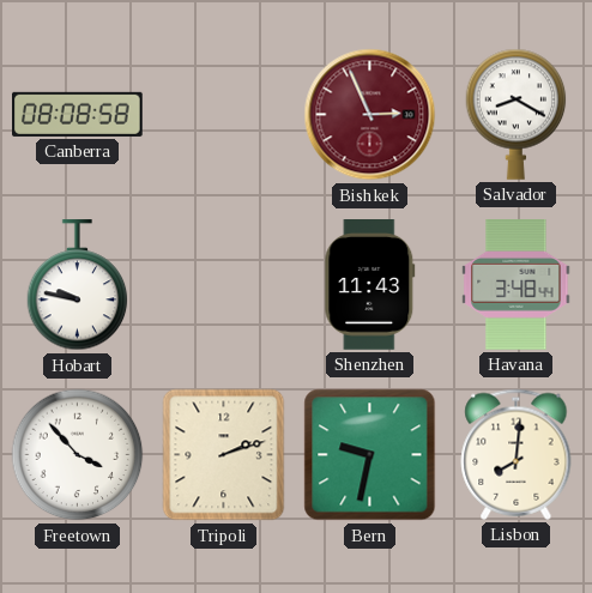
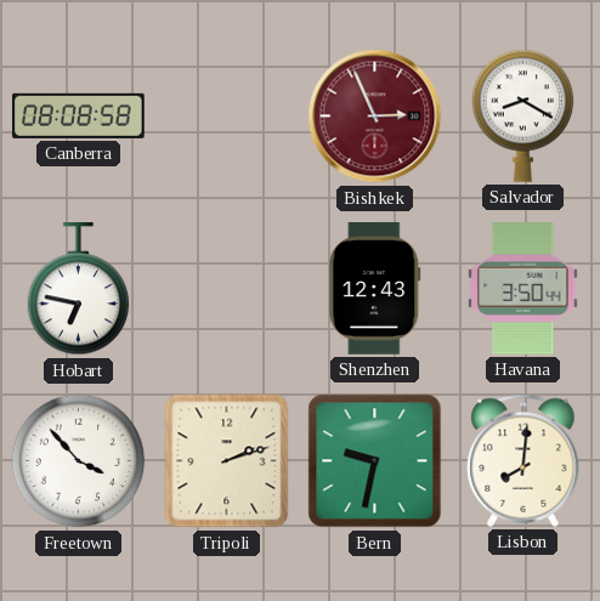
Hobart: 9:47 -> 6:47
Shenzhen: 11:43 -> 12:43
Havana: 3:48 -> 3:50
